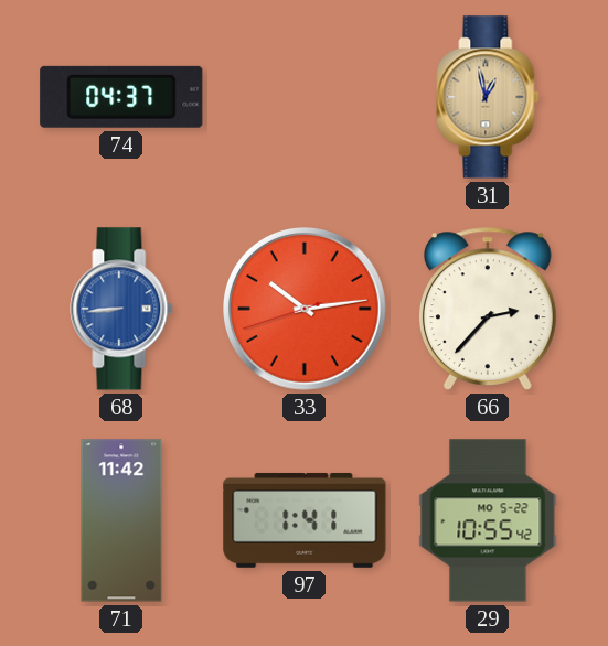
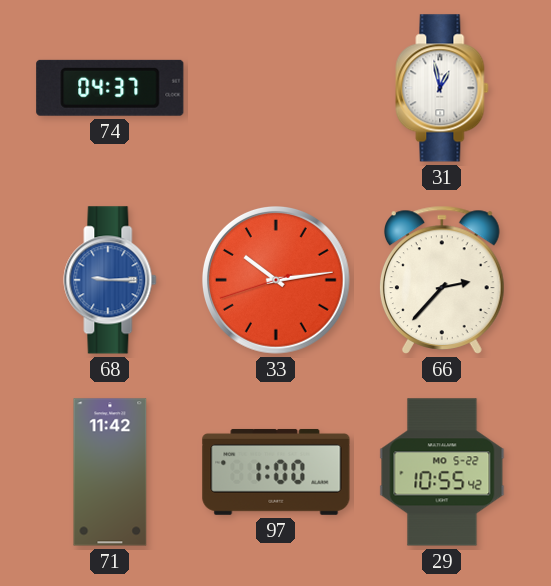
31 dial: champagne -> white
68: 8:44 -> 9:15
97: 1:41 -> 1:00
